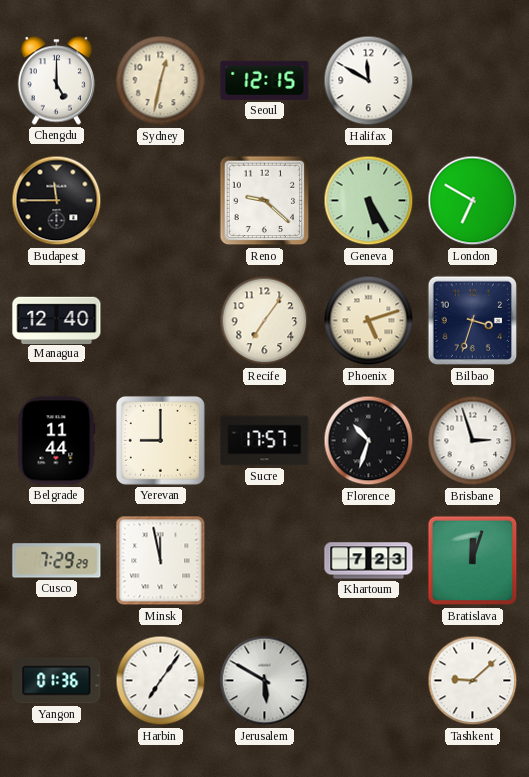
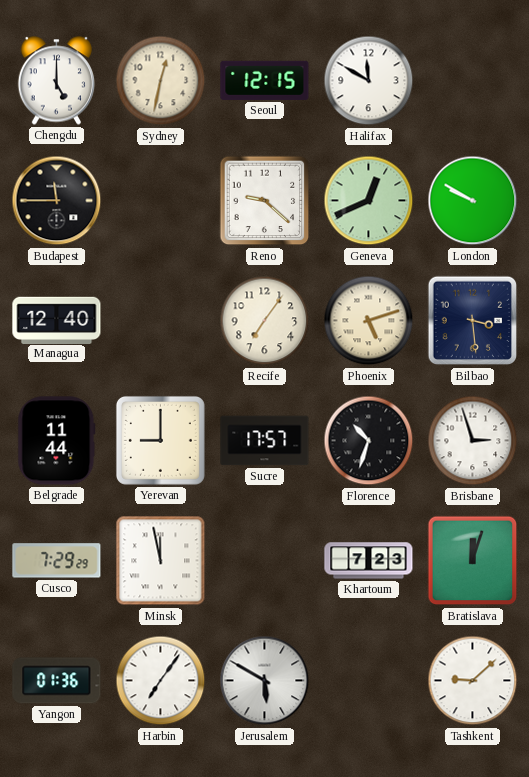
Geneva: 5:25 -> 12:41
London: 6:50 -> 9:50
Bilbao: 3:33 -> 3:29
